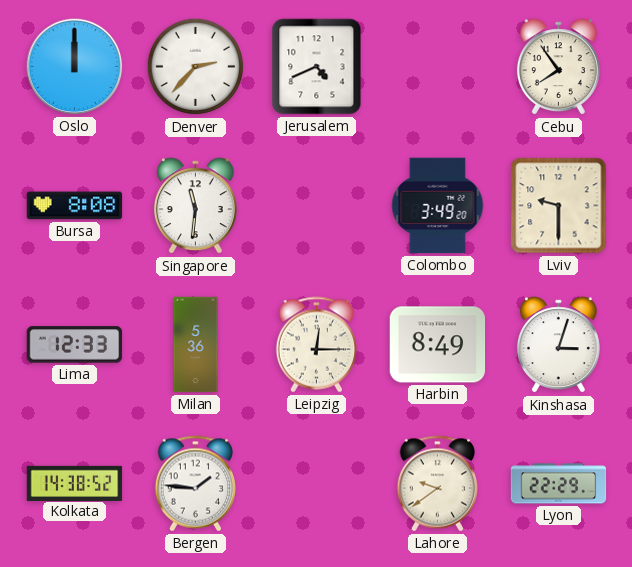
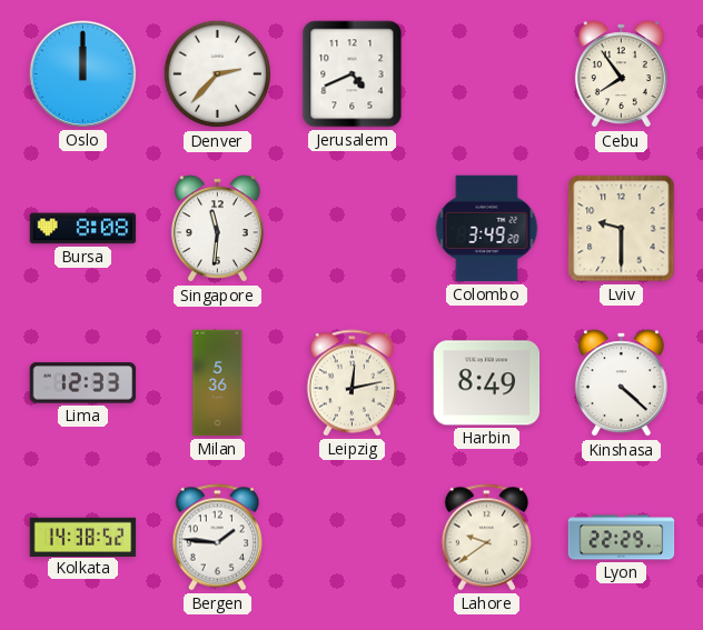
Leipzig: 12:15 -> 12:13
Kinshasa: 3:03 -> 4:22
